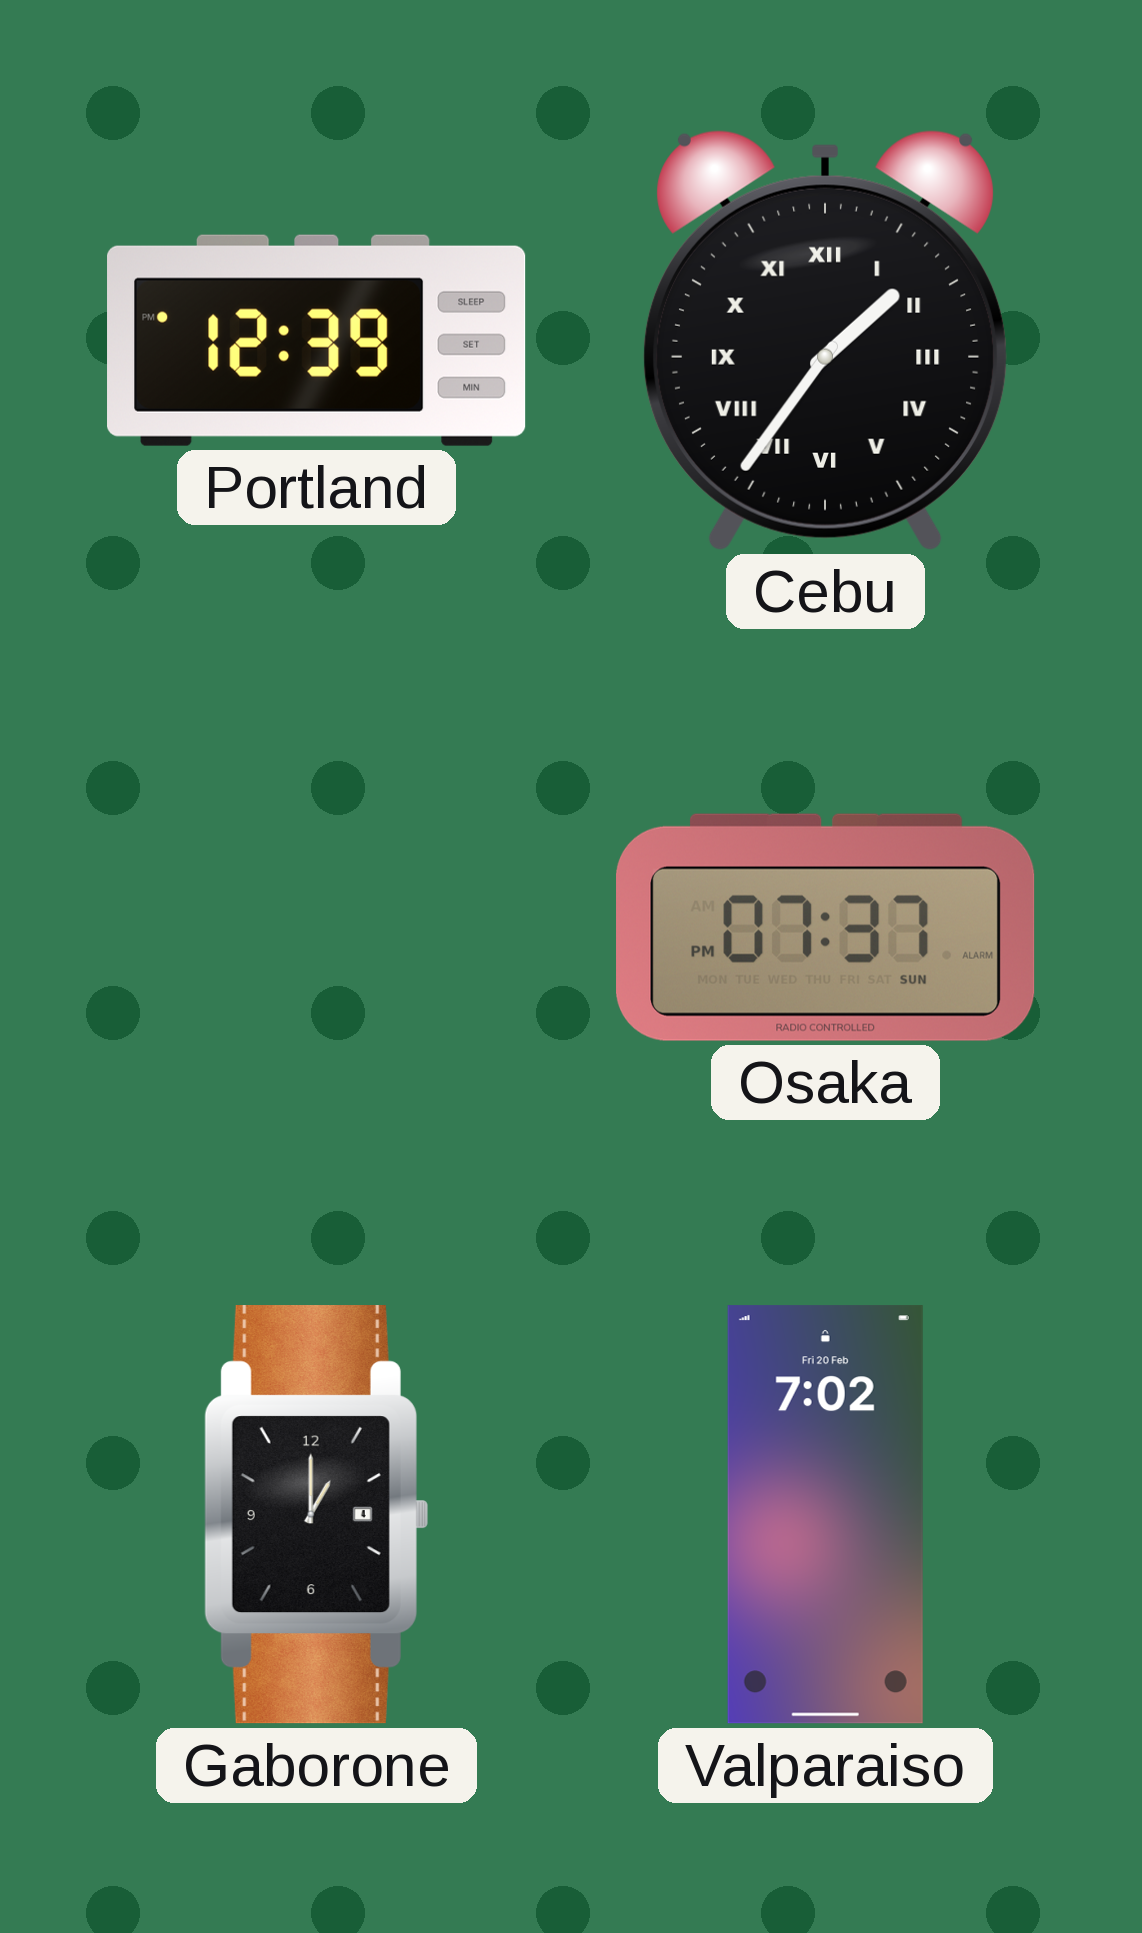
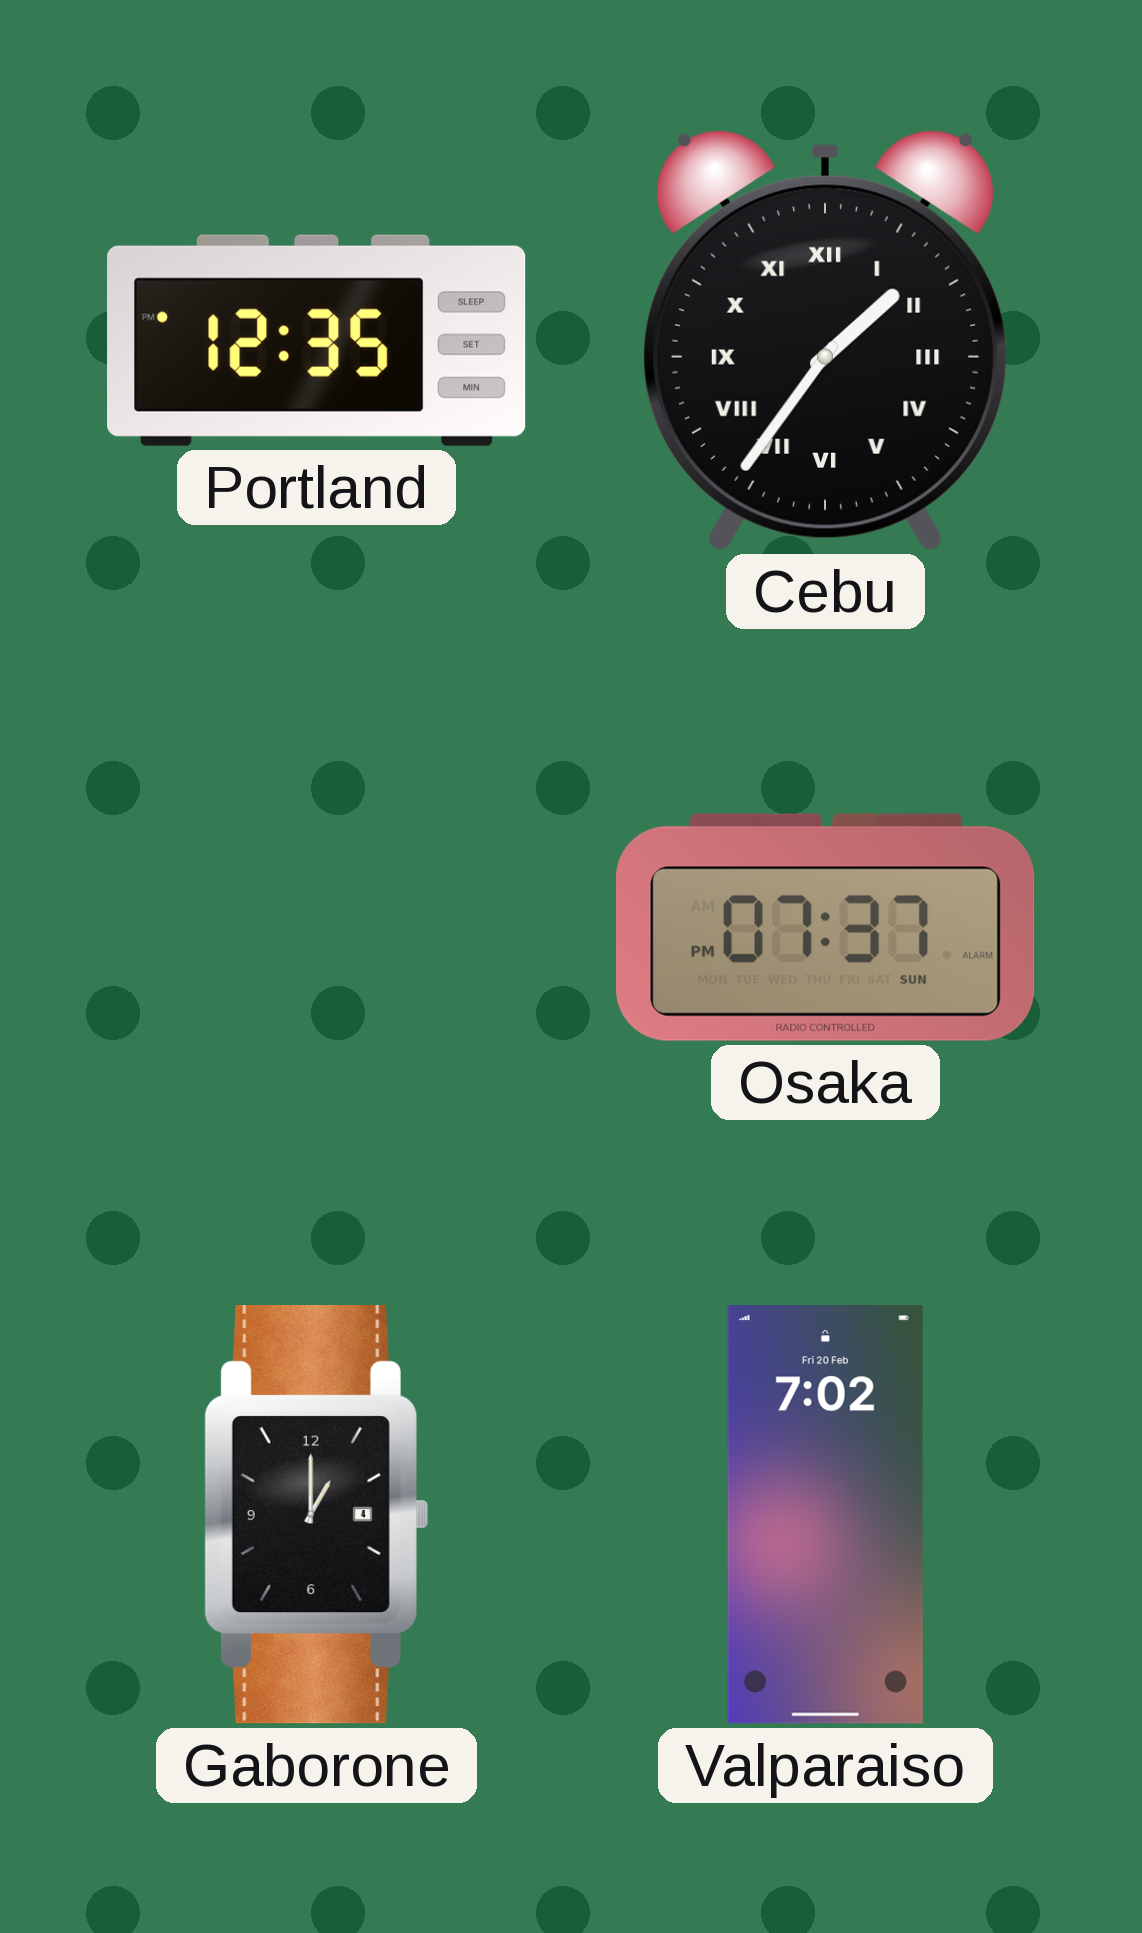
Portland: 12:39 -> 12:35
